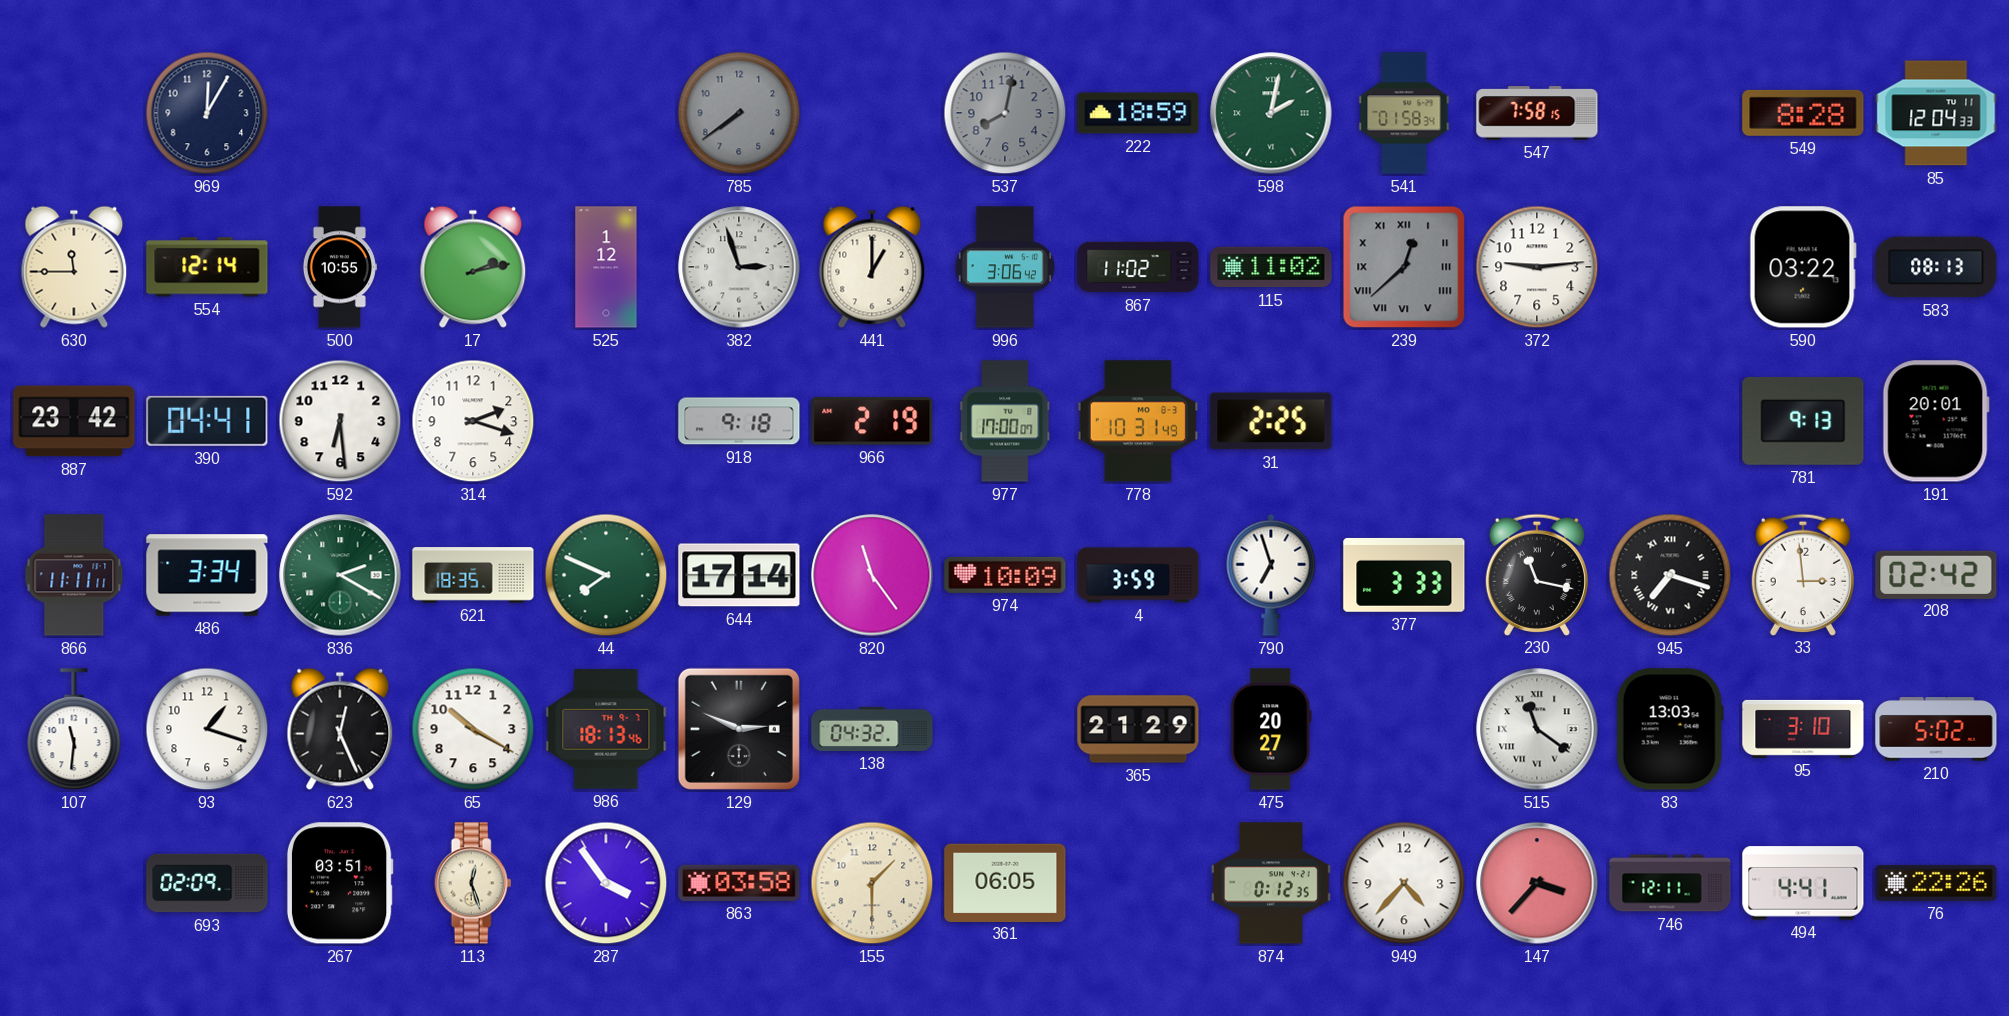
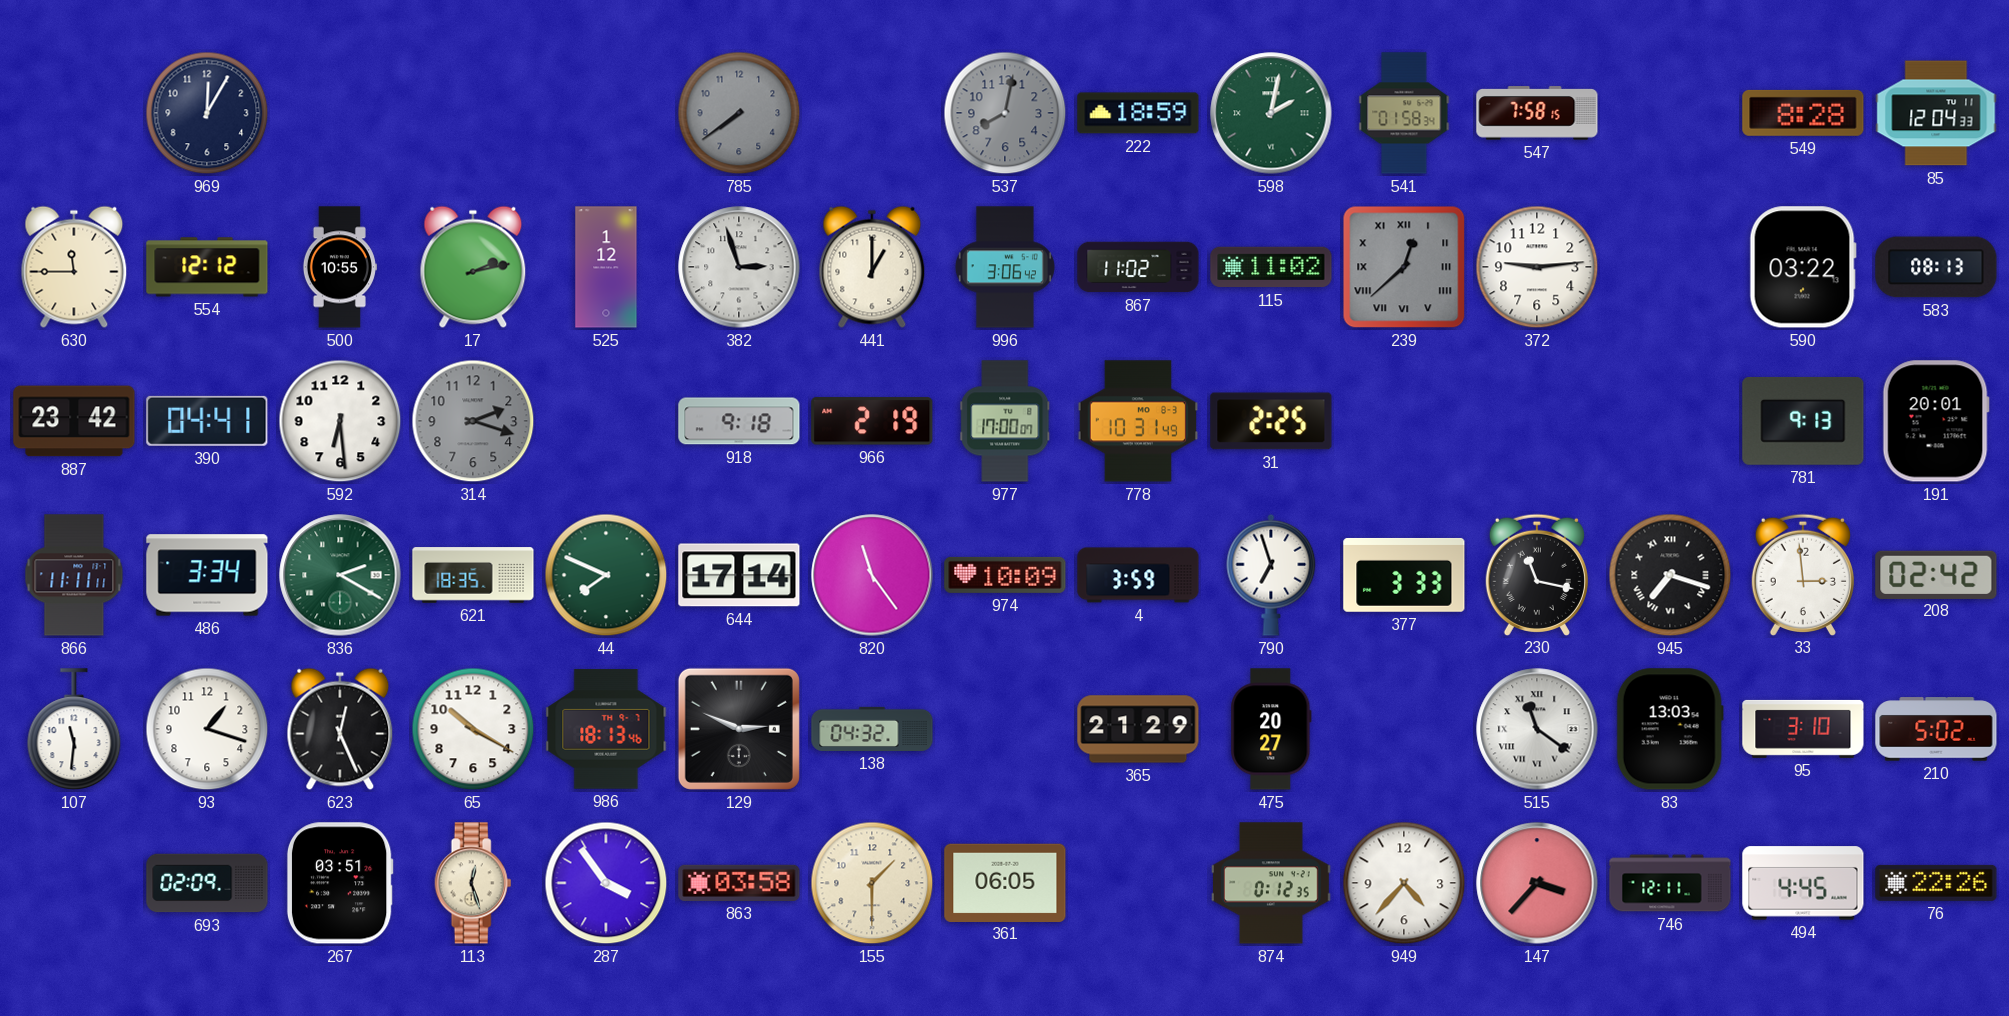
554: 12:14 -> 12:12
314 dial: white -> grey
494: 4:41 -> 4:45
